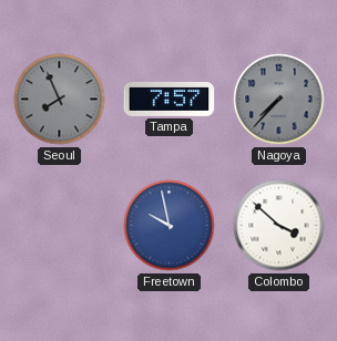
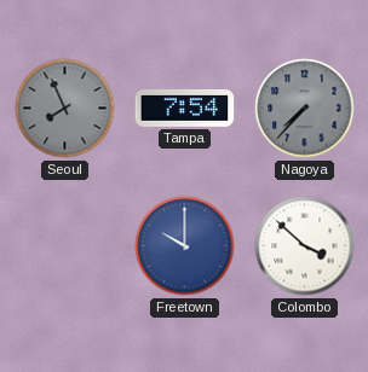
Tampa: 7:57 -> 7:54
Freetown: 9:58 -> 10:00
